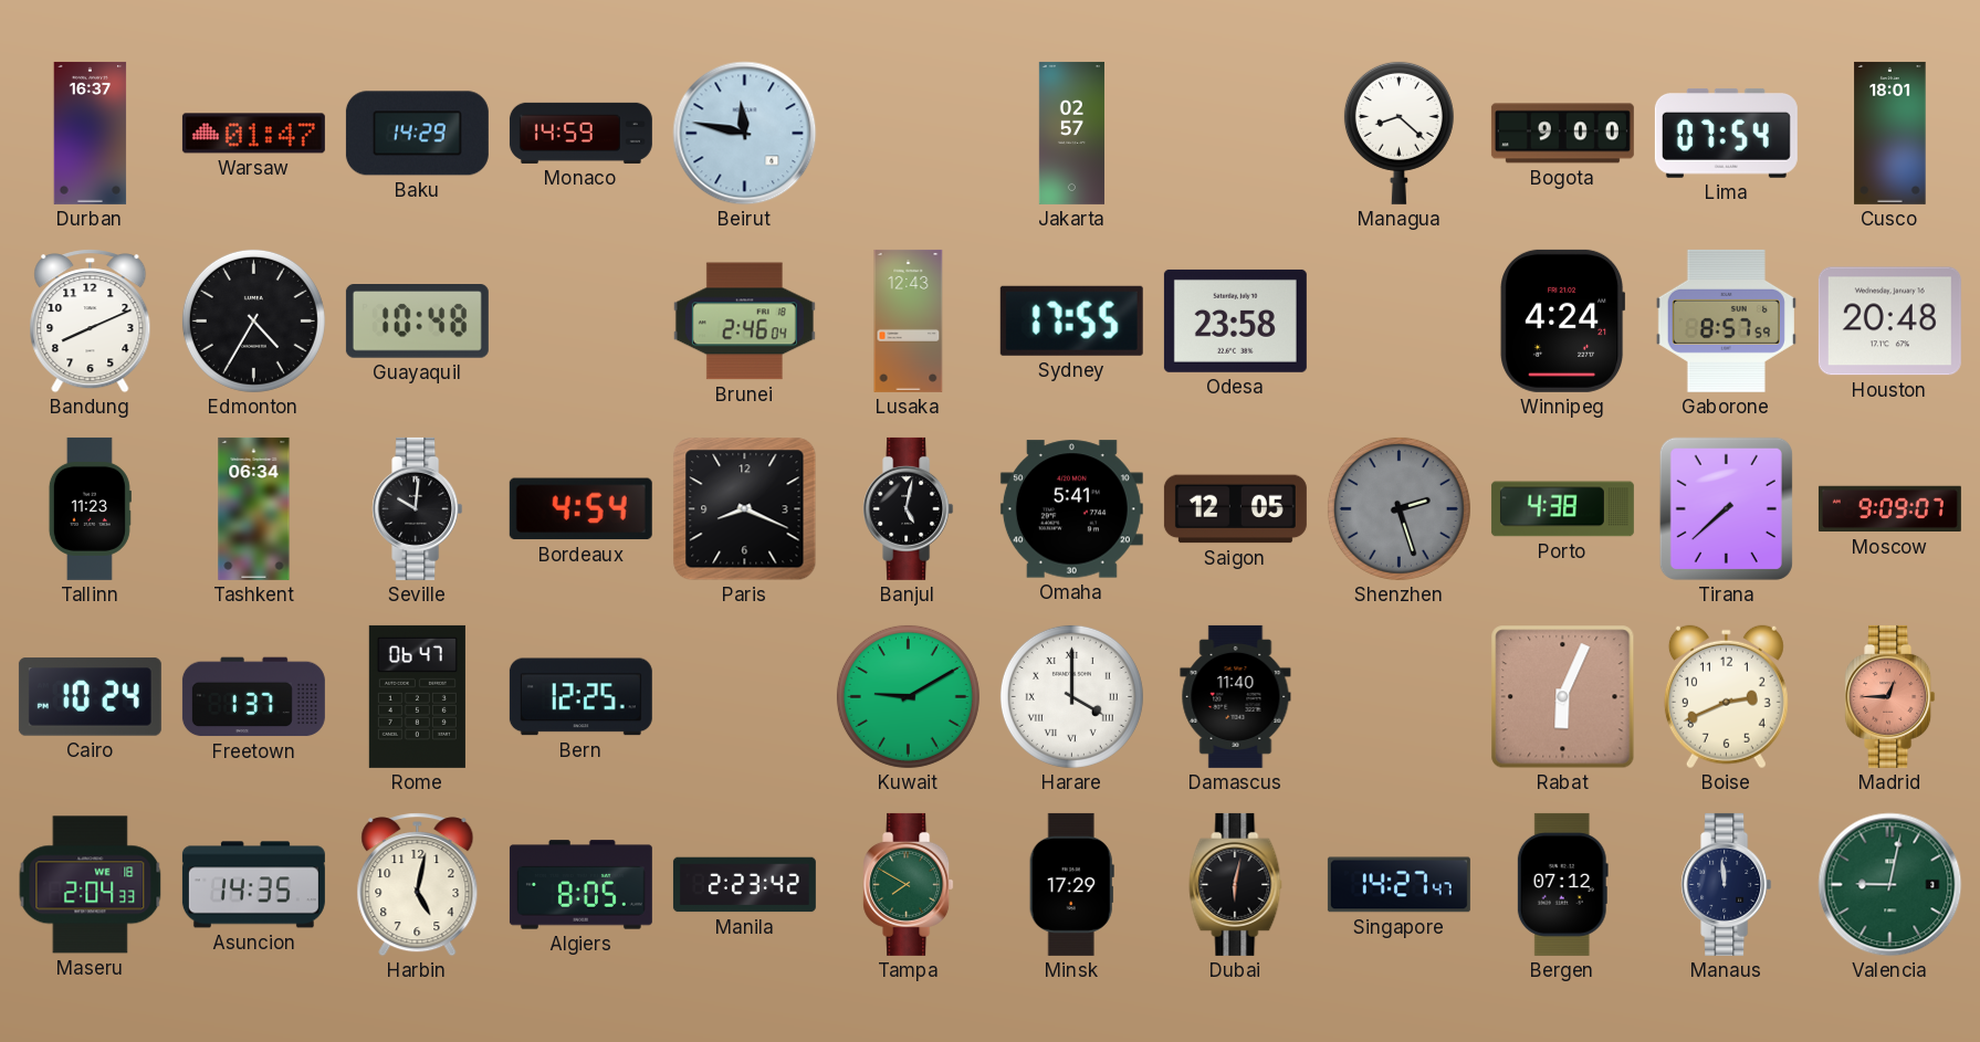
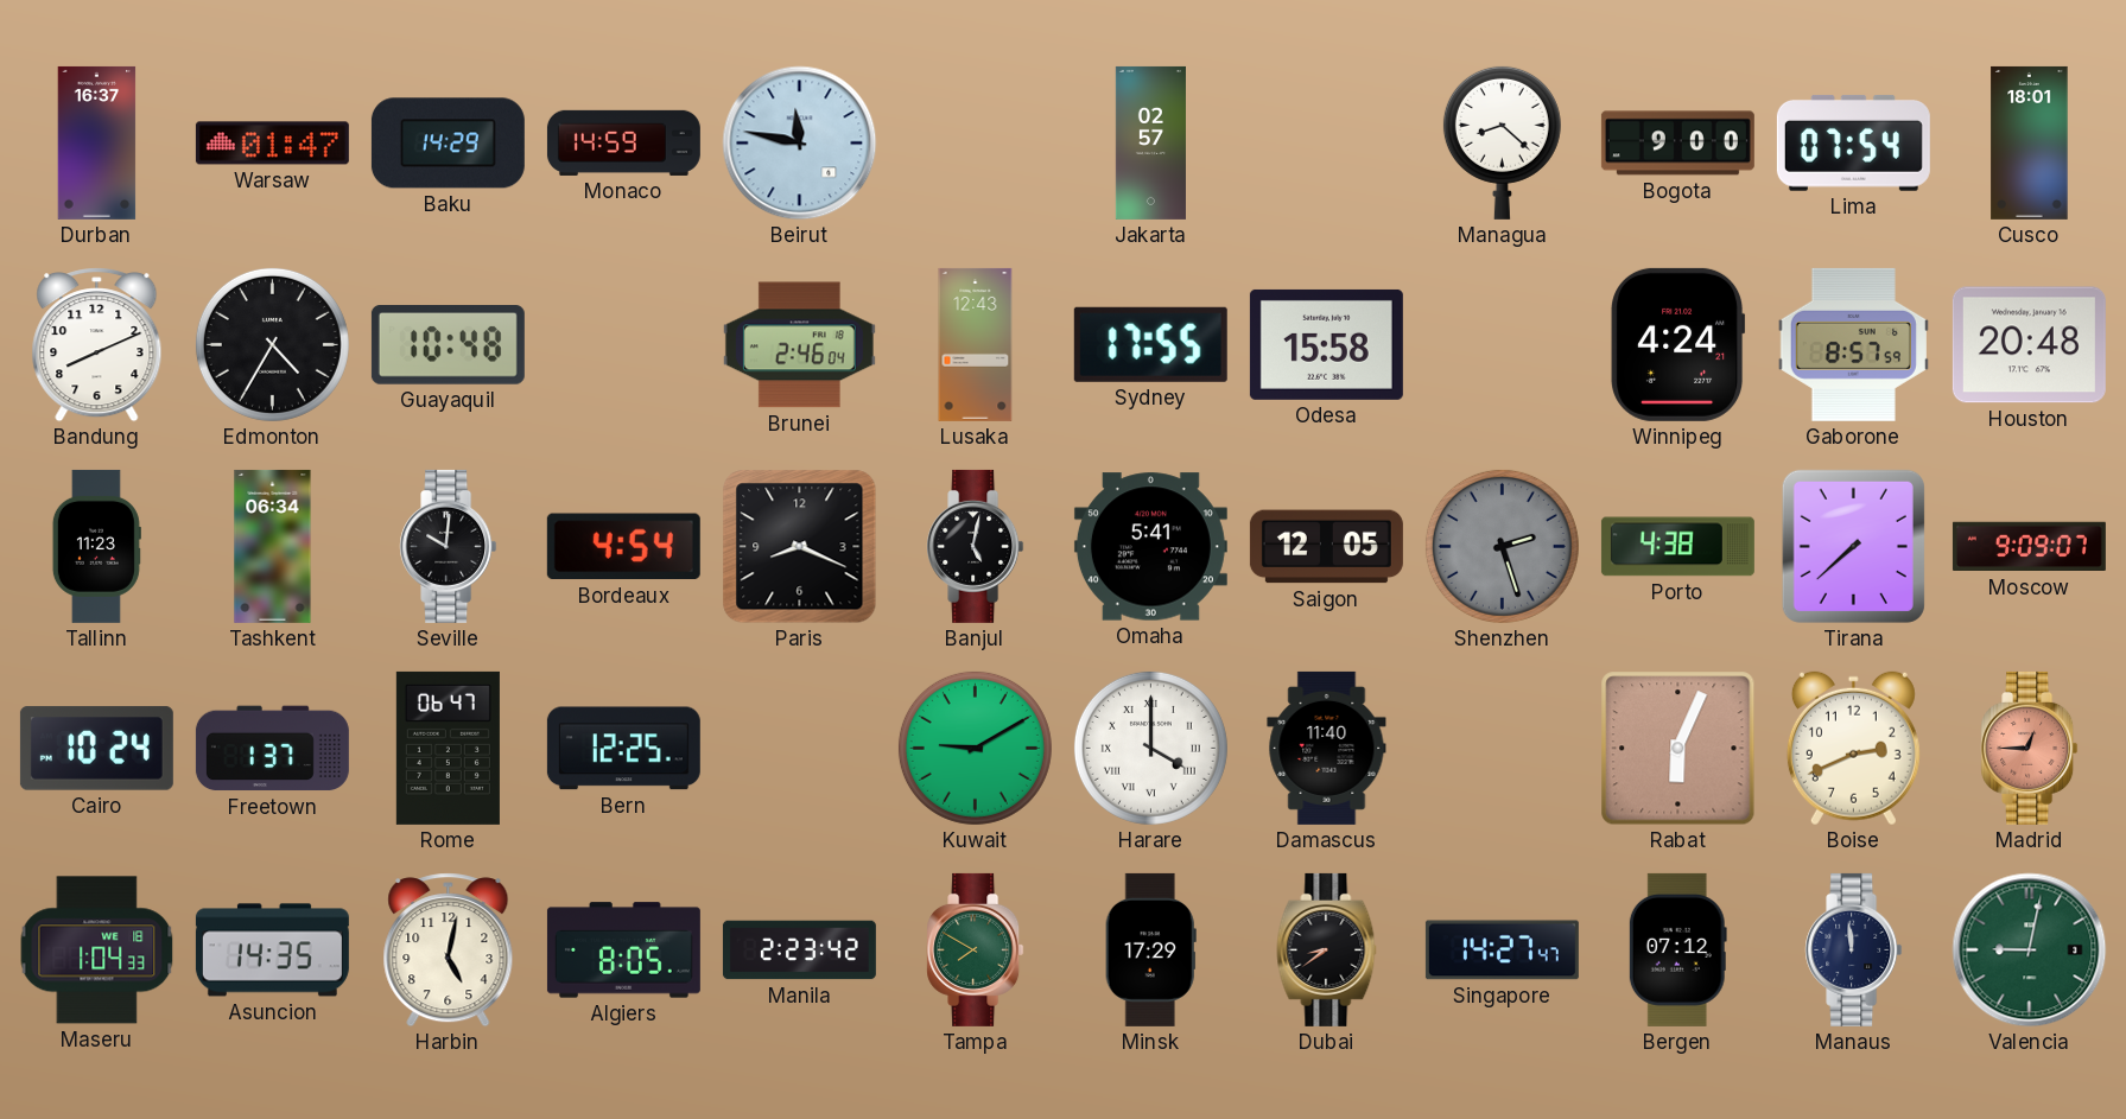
Odesa: 23:58 -> 15:58
Maseru: 2:04 -> 1:04
Dubai: 6:02 -> 8:39
